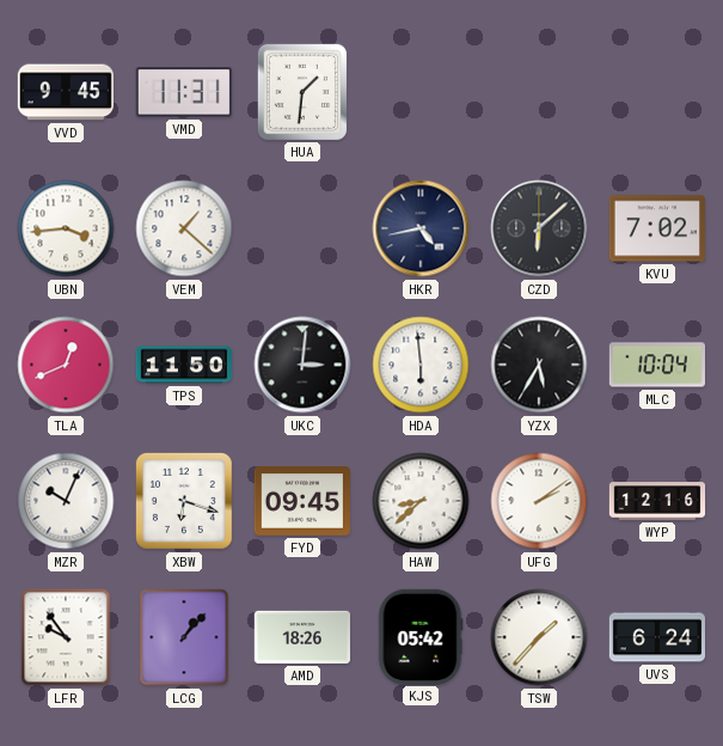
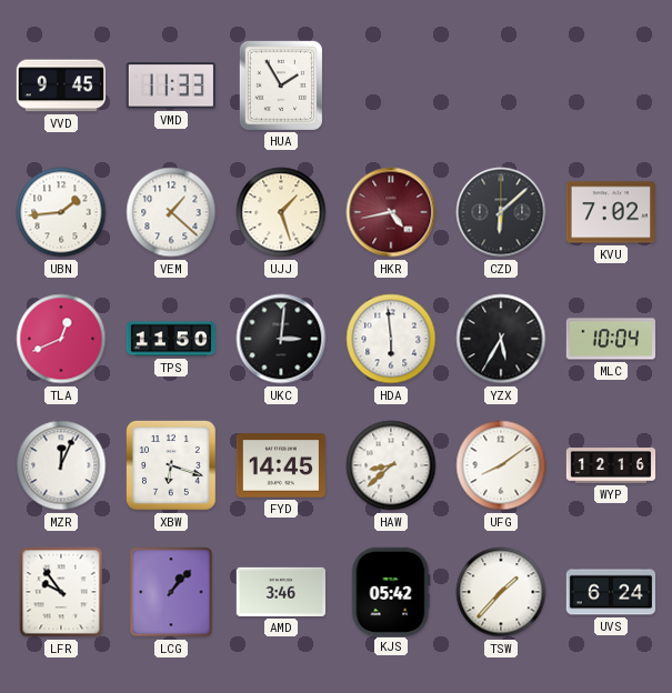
VMD: 11:31 -> 11:33
HUA: 1:31 -> 1:55
UBN: 3:44 -> 1:44
UJJ: none -> 1:27
HKR dial: navy -> burgundy
MZR: 10:04 -> 12:04
FYD: 09:45 -> 14:45
UFG: 2:09 -> 8:09
AMD: 18:26 -> 3:46
